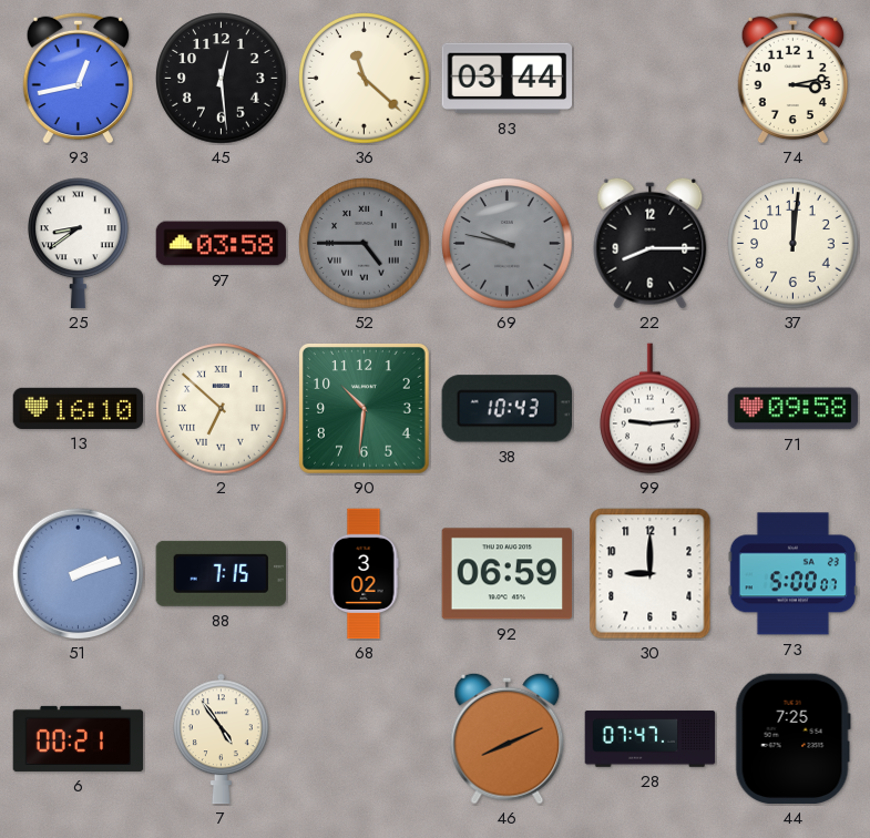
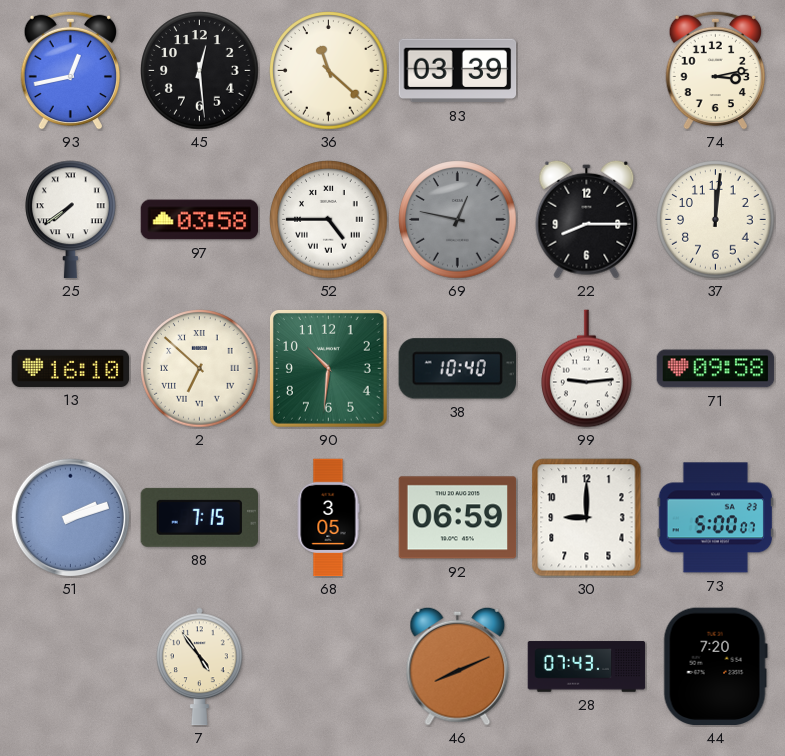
83: 03:44 -> 03:39
25: 8:39 -> 7:39
52 dial: grey -> white
69: 9:47 -> 12:47
38: 10:43 -> 10:40
68: 3:02 -> 3:05
6: 00:21 -> none
28: 07:47 -> 07:43
44: 7:25 -> 7:20
